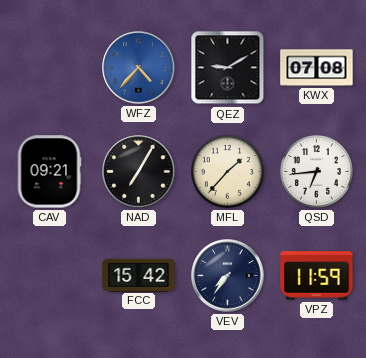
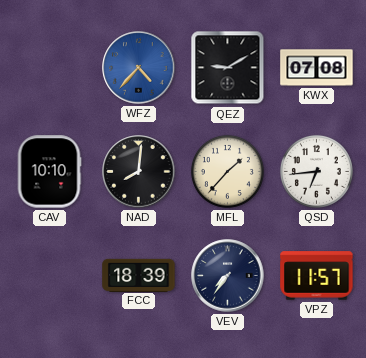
CAV: 09:21 -> 10:10
NAD: 7:05 -> 8:01
FCC: 15:42 -> 18:39
VPZ: 11:59 -> 11:57
